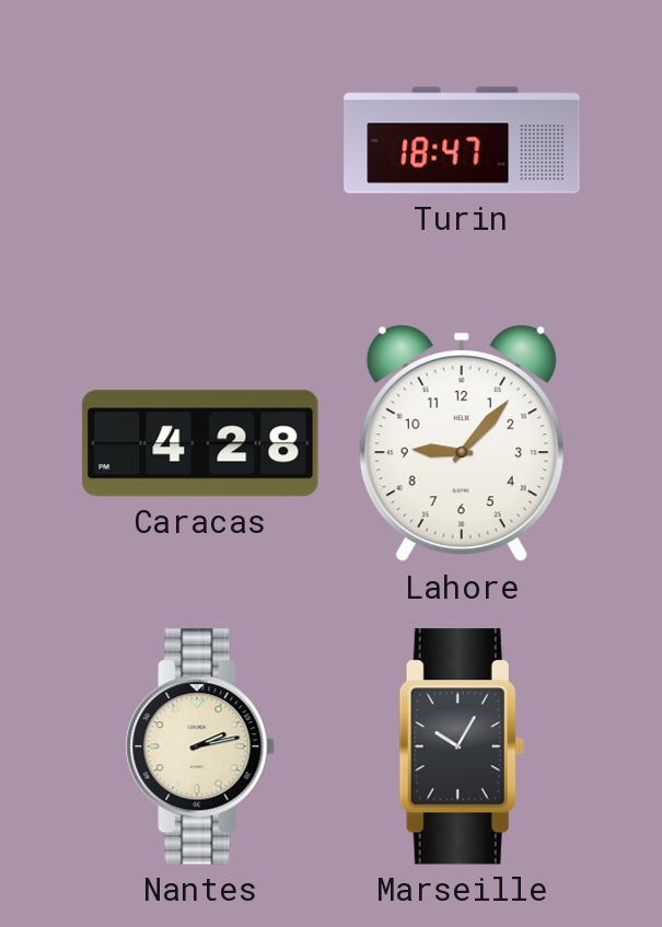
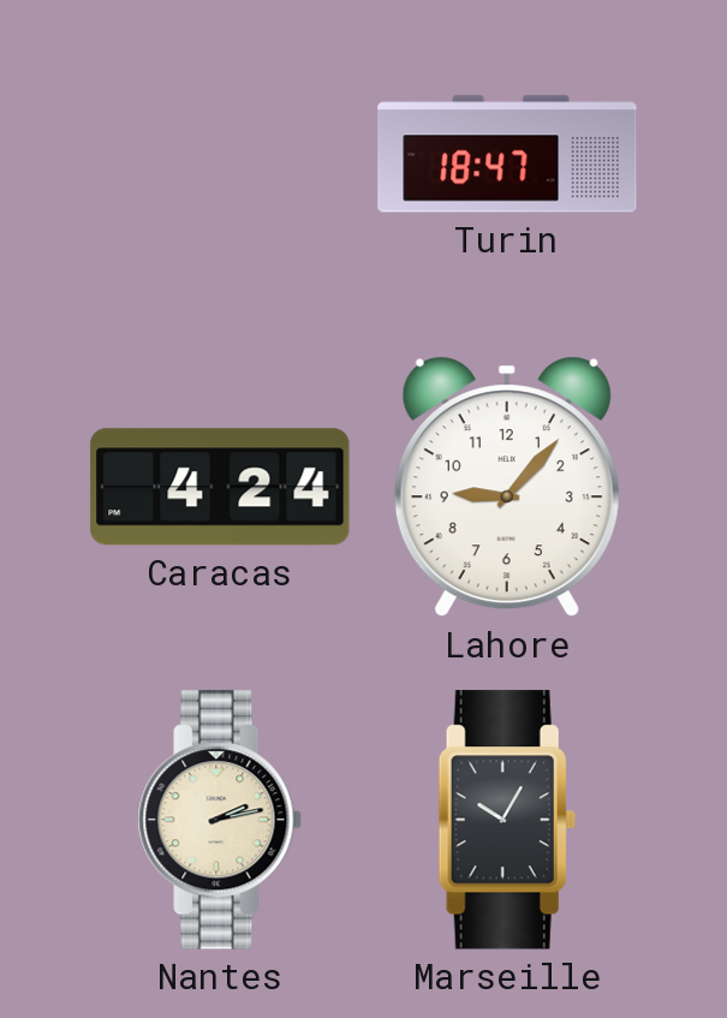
Caracas: 4:28 -> 4:24
